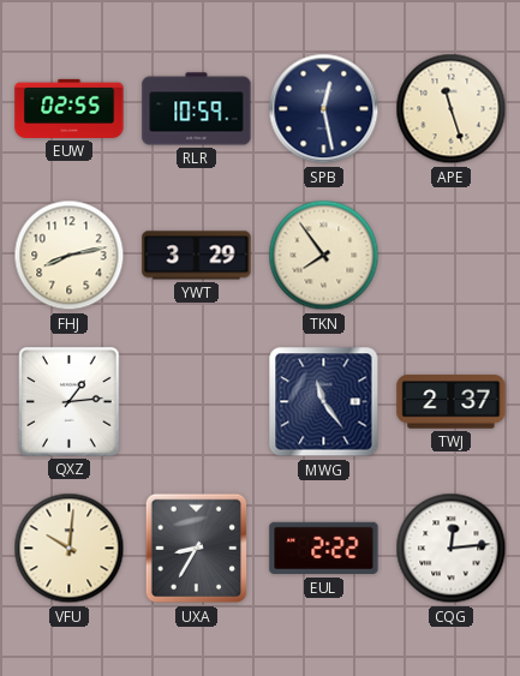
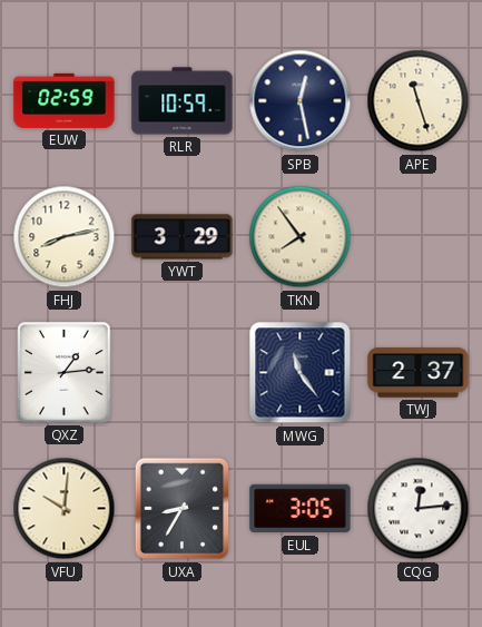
EUW: 02:55 -> 02:59
EUL: 2:22 -> 3:05
